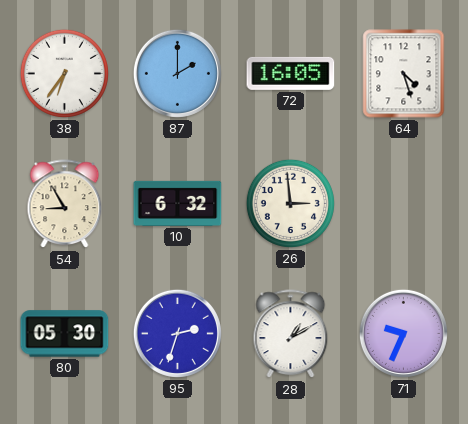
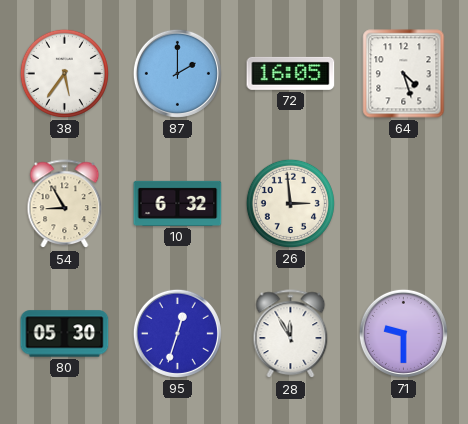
38: 6:36 -> 5:36
95: 2:33 -> 12:33
28: 1:10 -> 11:55
71: 9:34 -> 9:30
